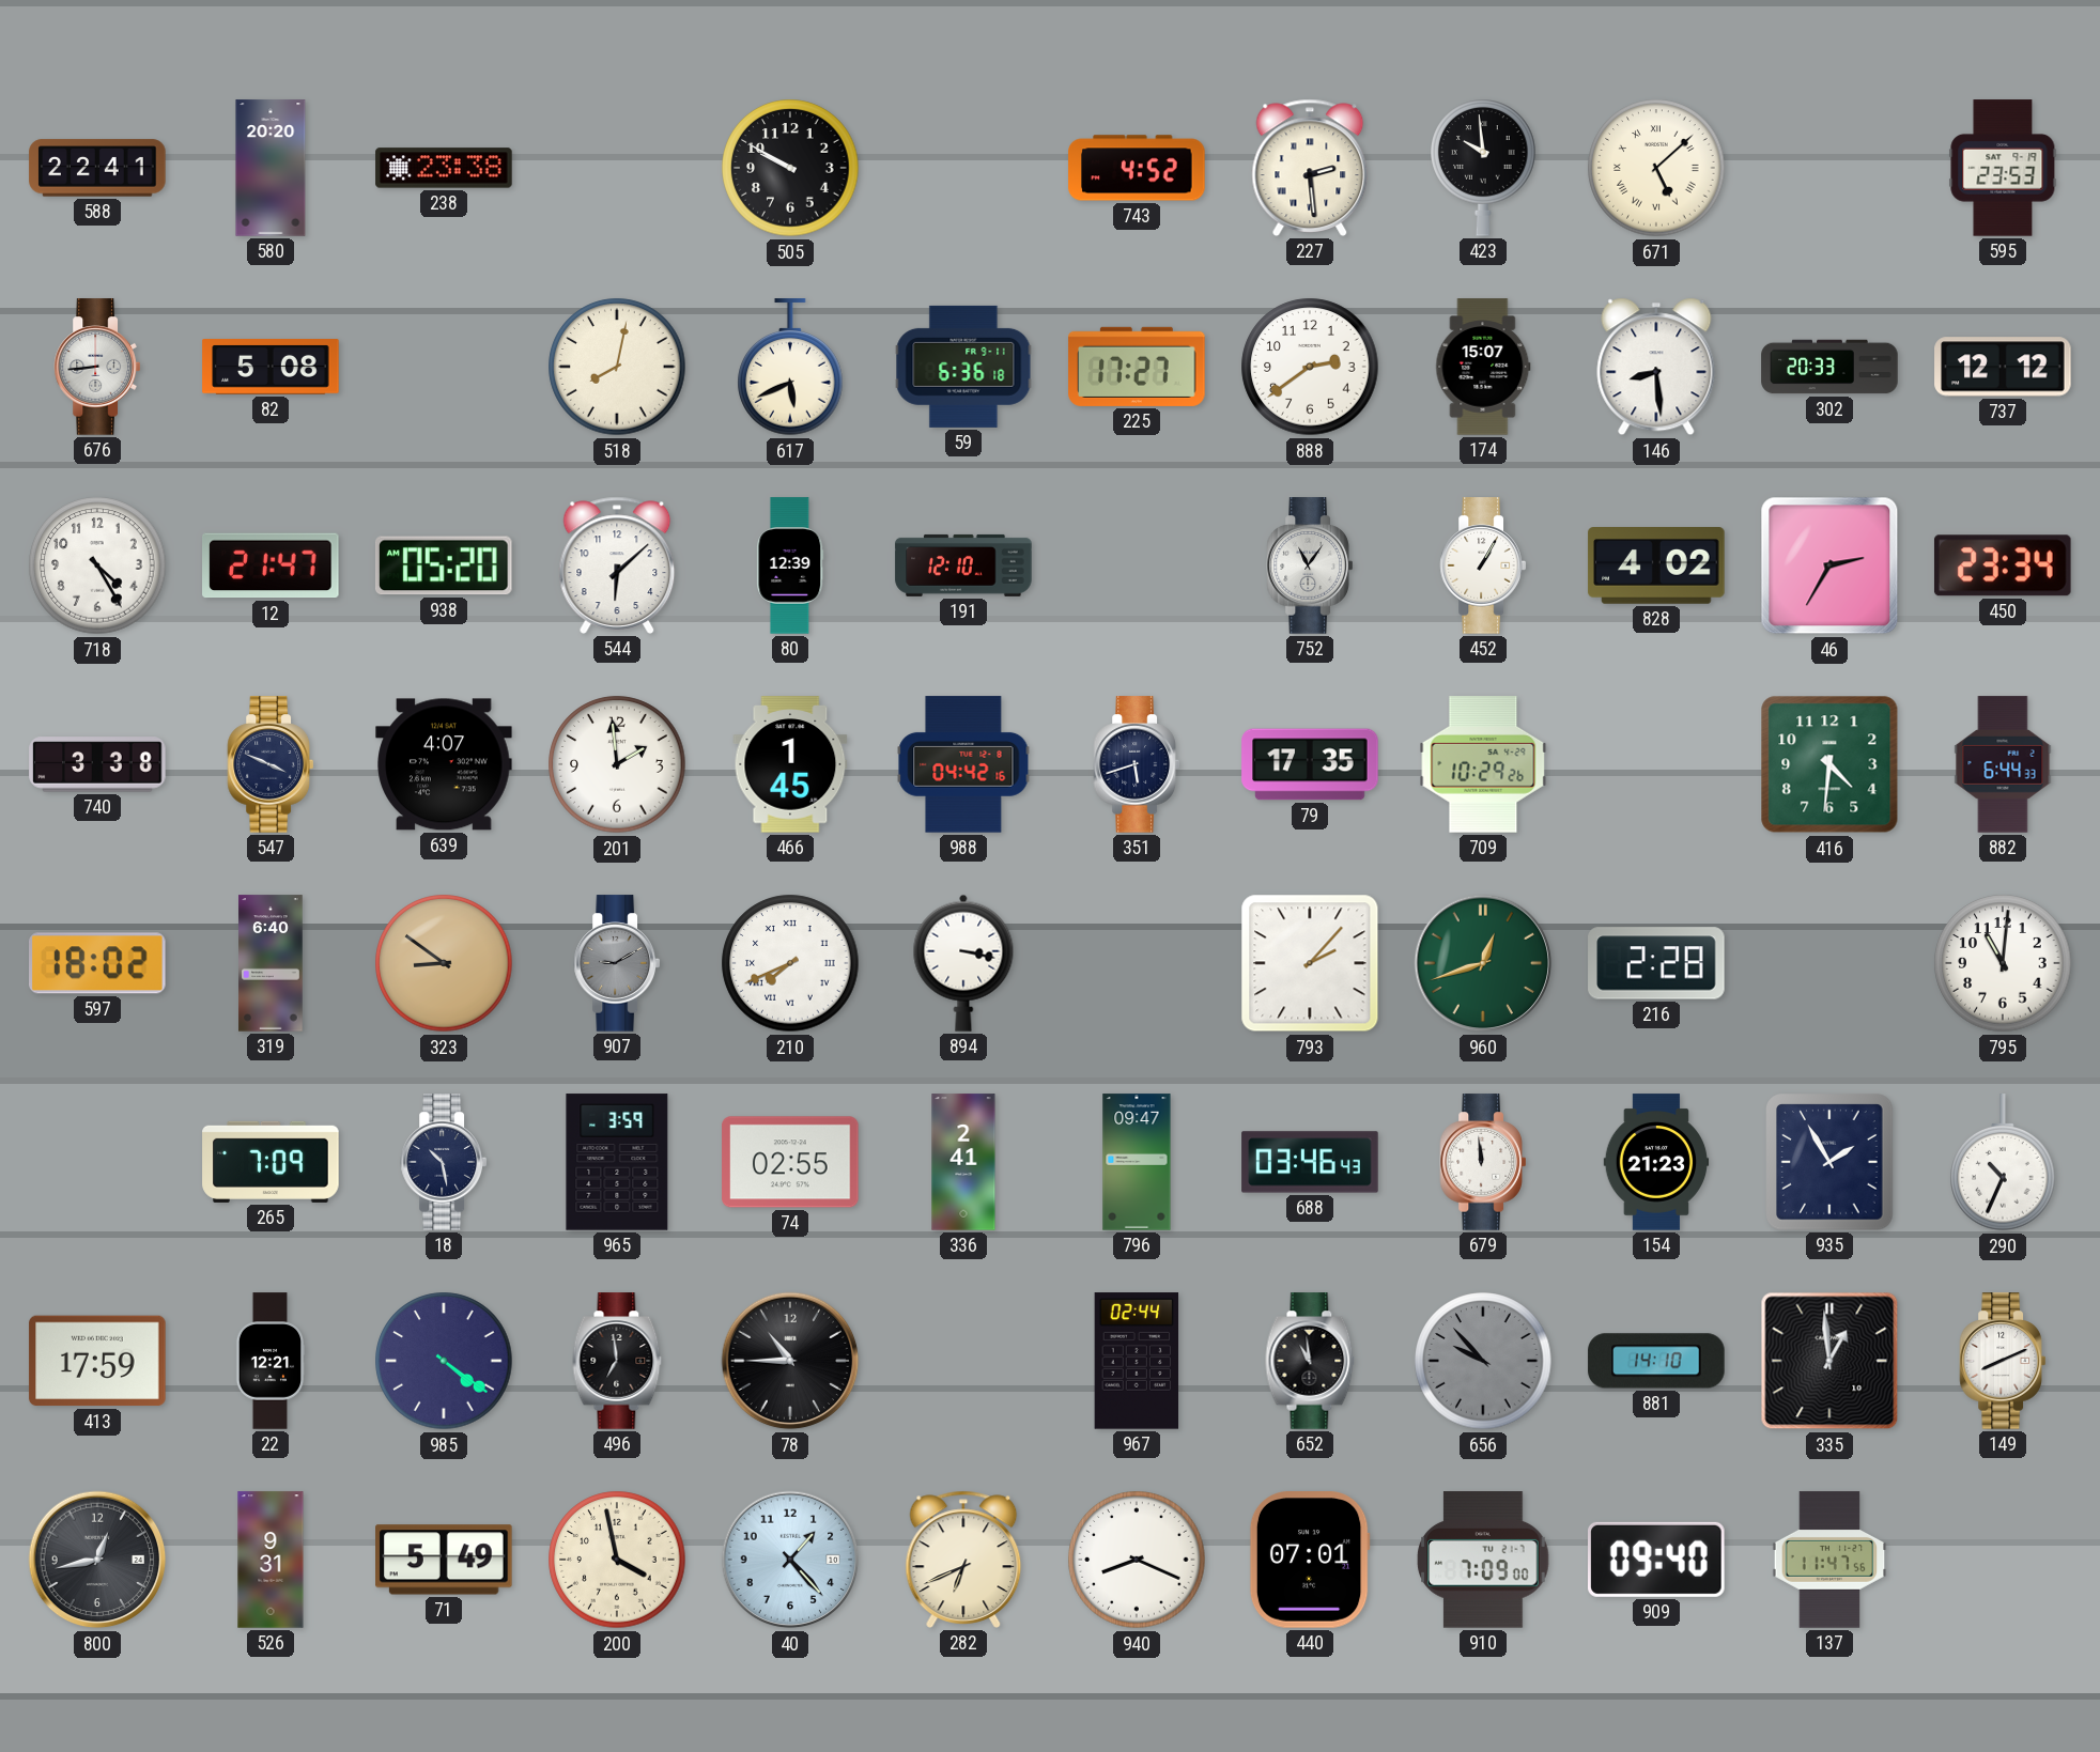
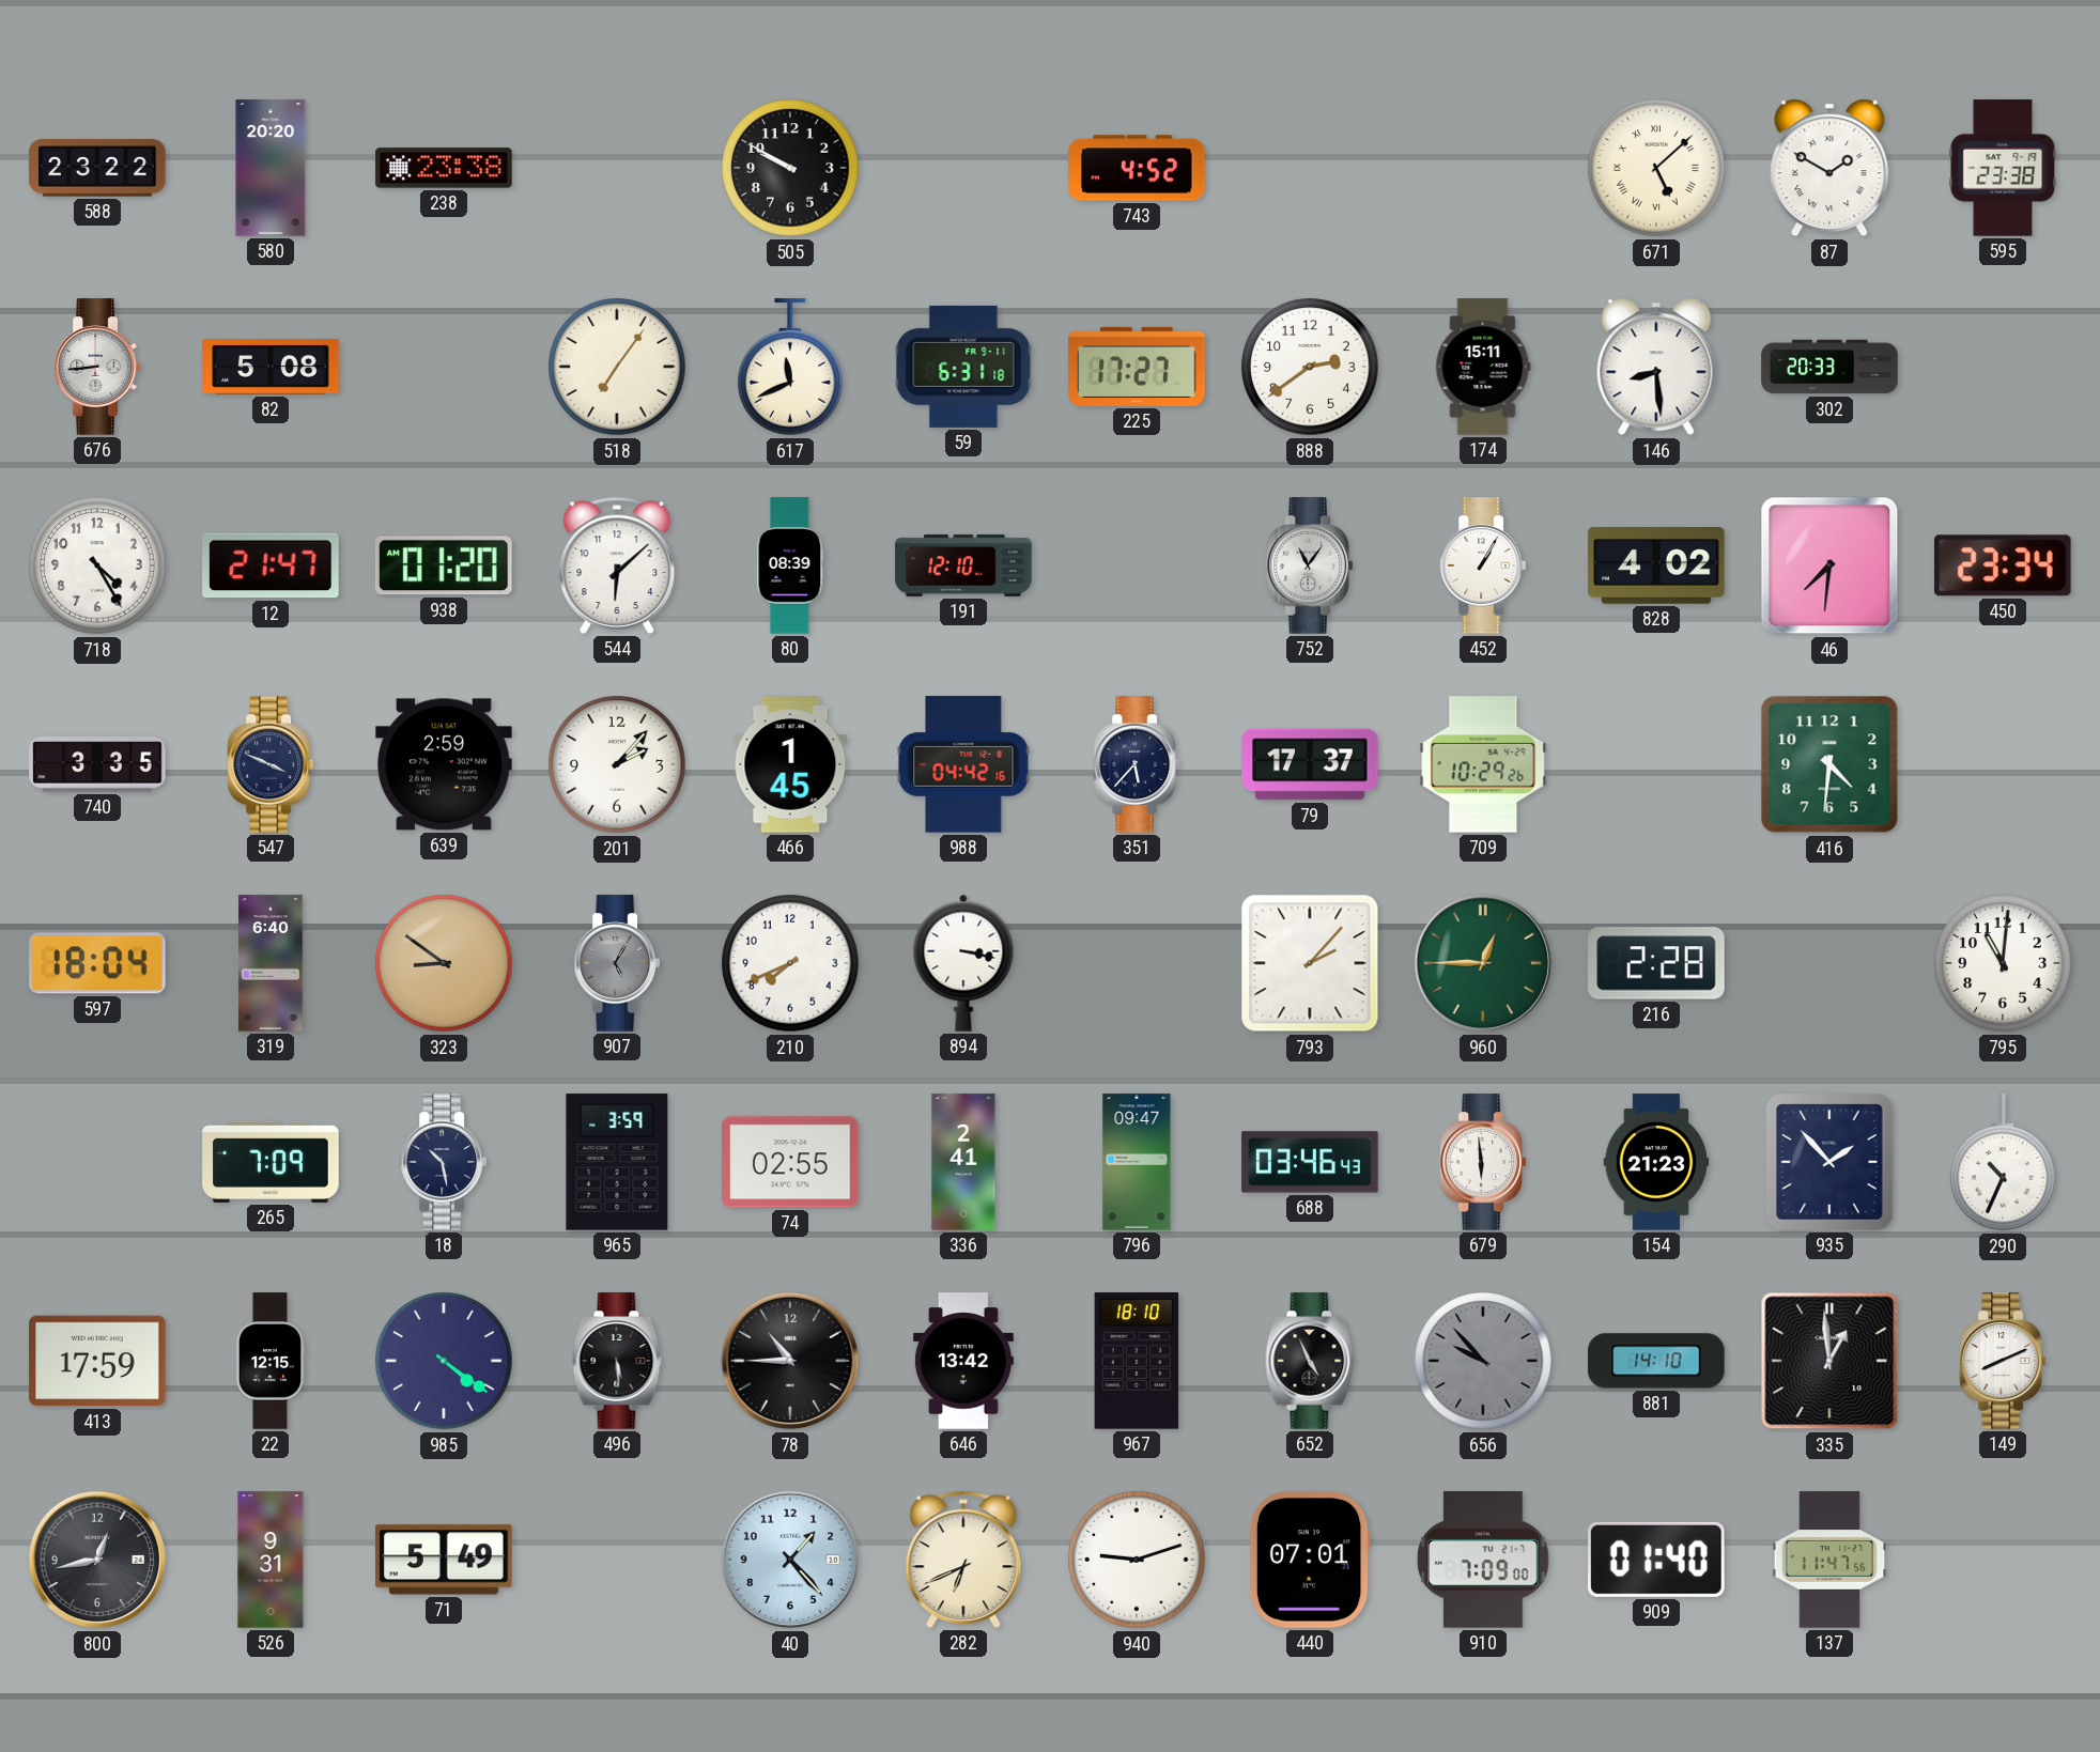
588: 22:41 -> 23:22
227: 2:29 -> none
423: 9:59 -> none
87: none -> 1:50
595: 23:53 -> 23:38
518: 8:02 -> 7:06
617: 5:41 -> 11:41
59: 6:36 -> 6:31
174: 15:07 -> 15:11
737: 12:12 -> none
938: 05:20 -> 01:20
80: 12:39 -> 08:39
46: 2:35 -> 7:31
740: 3:38 -> 3:35
639: 4:07 -> 2:59
201: 1:59 -> 2:07
351: 5:42 -> 5:37
79: 17:35 -> 17:37
882: 6:44 -> none
597: 18:02 -> 18:04
907: 9:10 -> 5:05
210 numerals: Roman -> Arabic
960: 12:42 -> 12:45
679: 11:59 -> 5:59
935: 1:55 -> 1:53
22: 12:21 -> 12:15
496: 6:59 -> 5:29
646: none -> 13:42
967: 02:44 -> 18:10
652: 10:59 -> 4:56
200: 3:58 -> none
940: 8:19 -> 9:12
909: 09:40 -> 01:40
